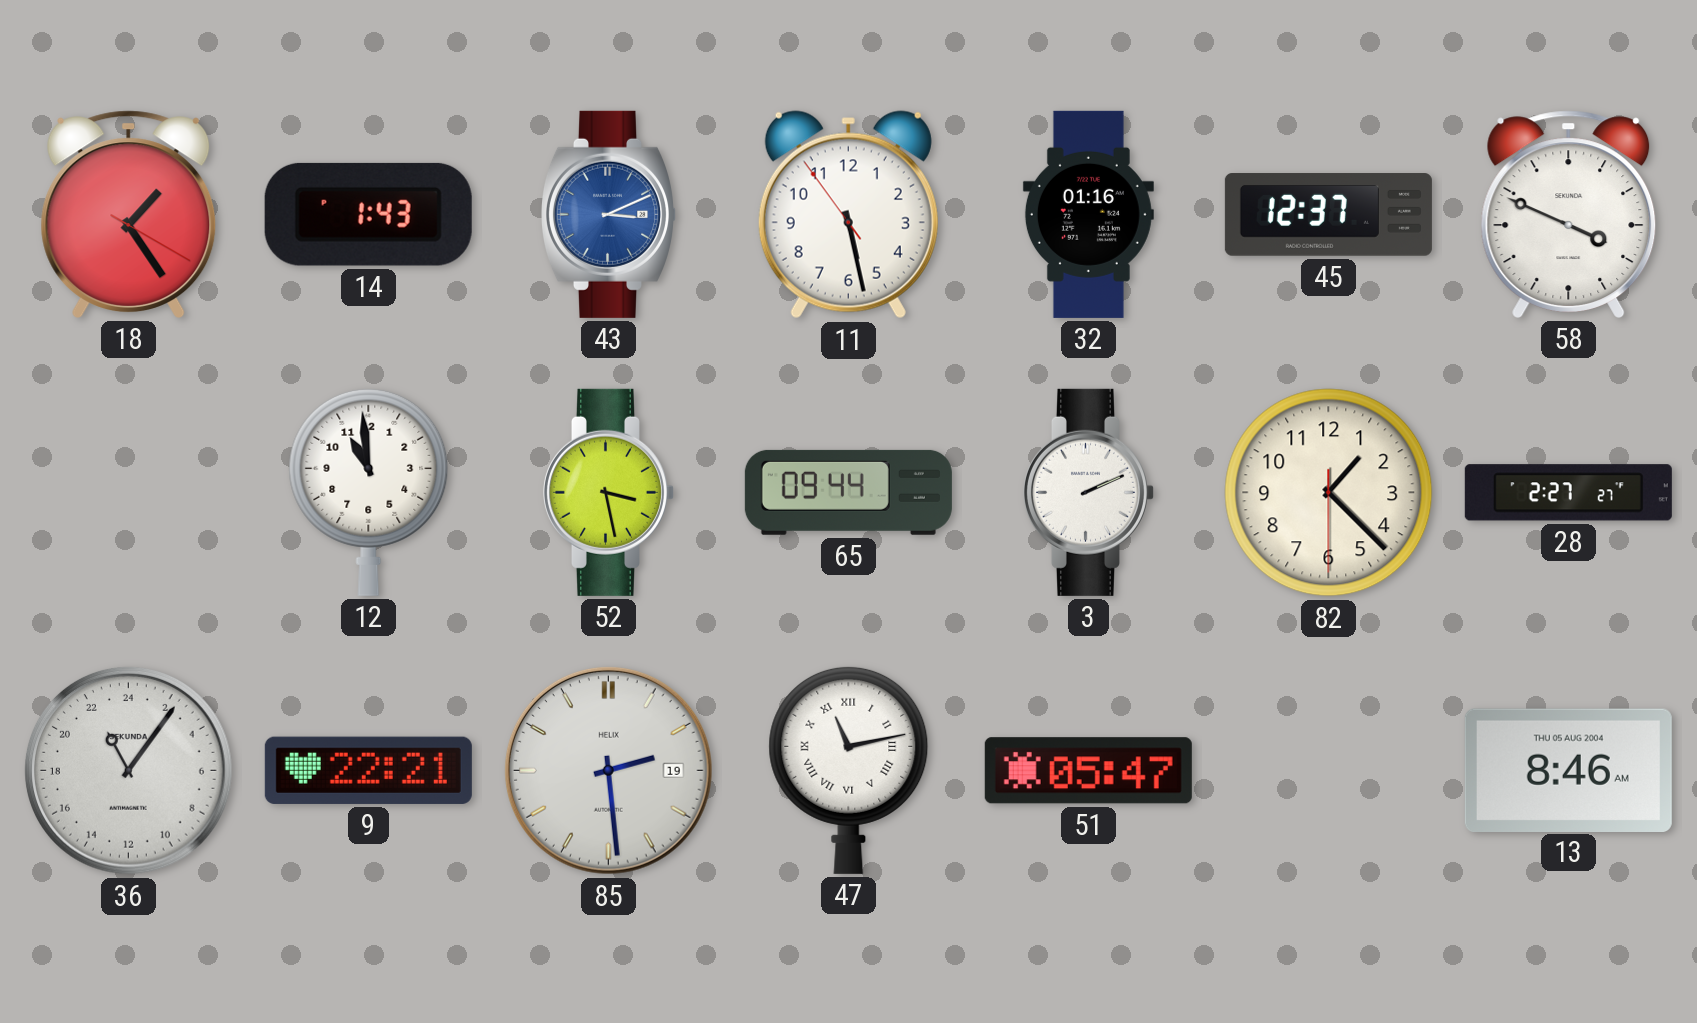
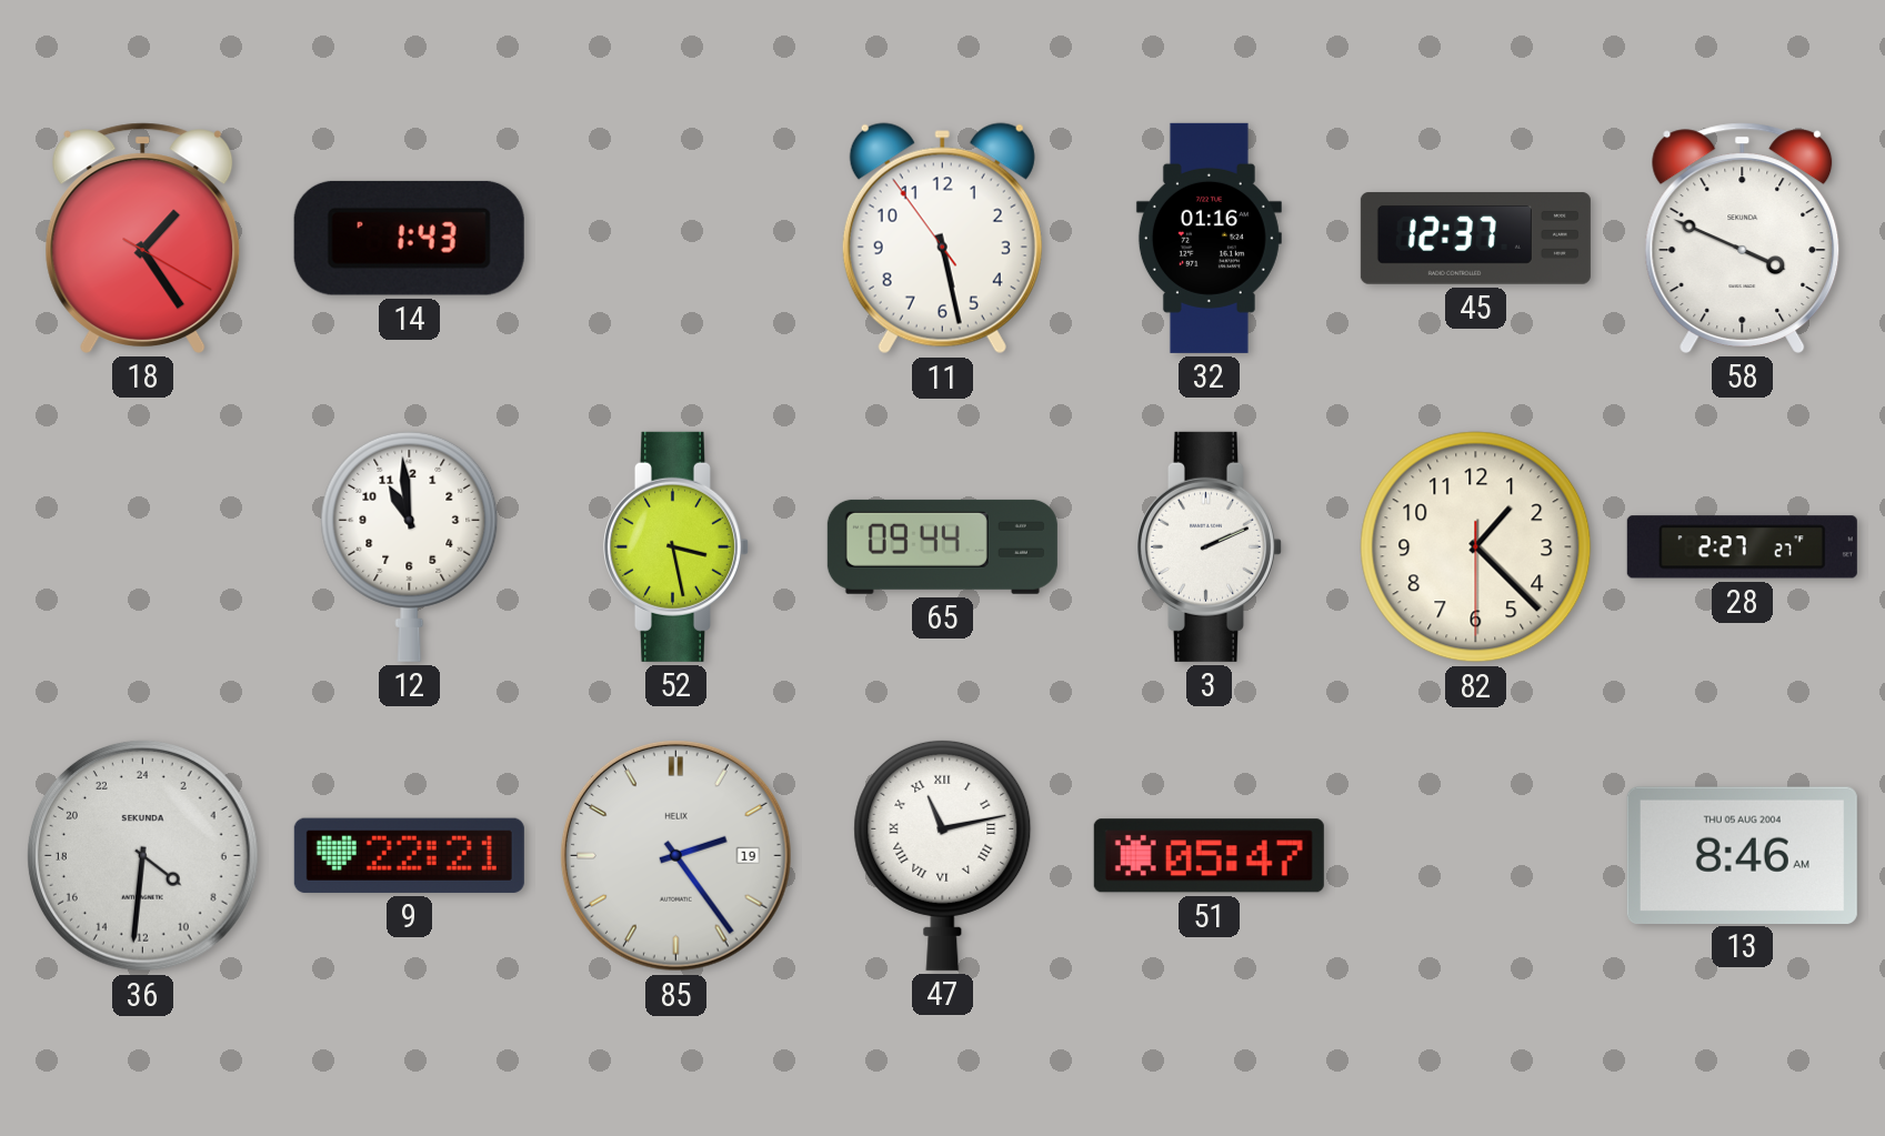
43: 3:11 -> none
36: 22:06 -> 8:31
85: 2:29 -> 2:24
